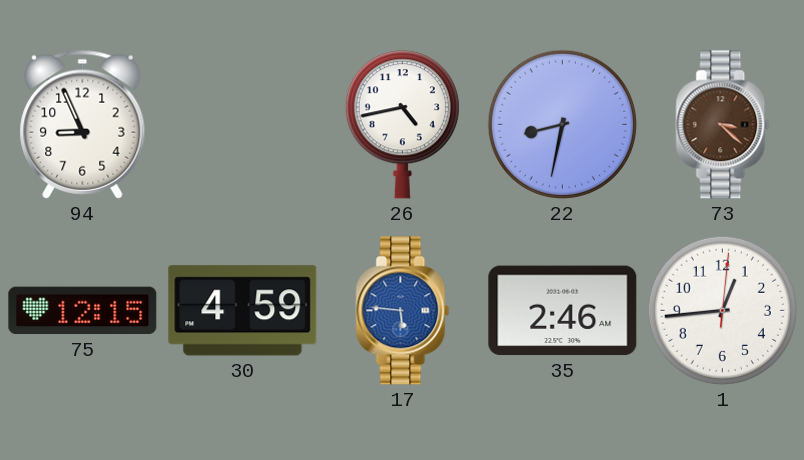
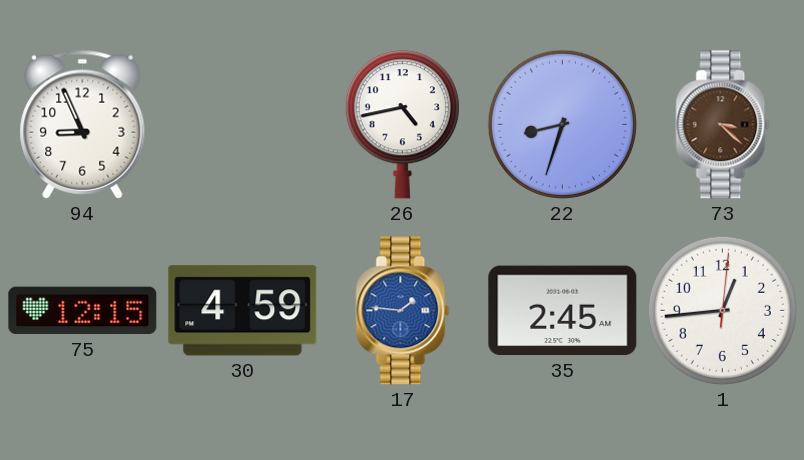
22: 8:32 -> 8:33
17: 5:46 -> 1:46
35: 2:46 -> 2:45
